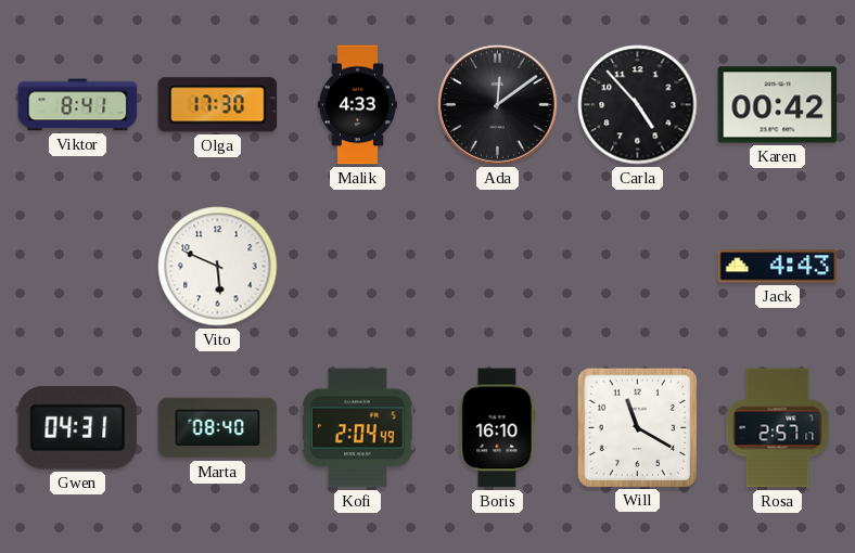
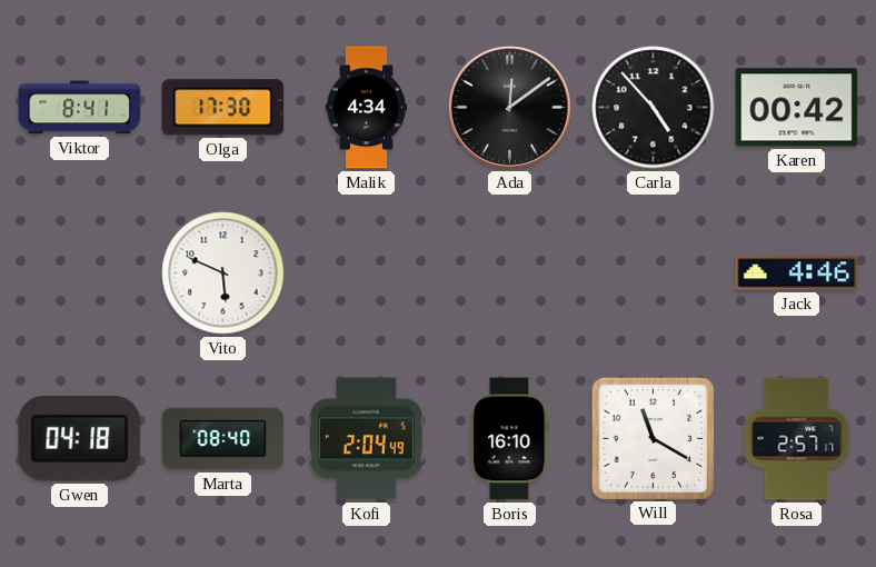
Malik: 4:33 -> 4:34
Jack: 4:43 -> 4:46
Gwen: 04:31 -> 04:18
